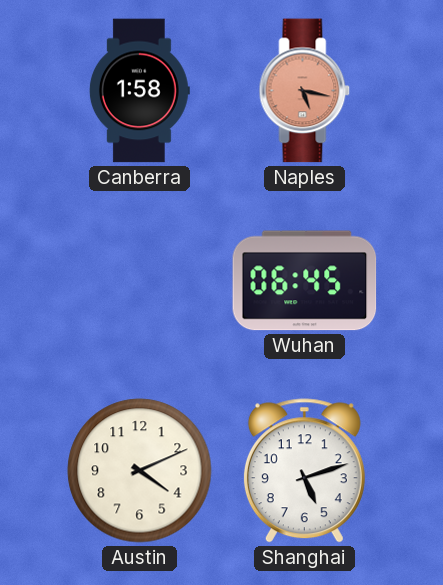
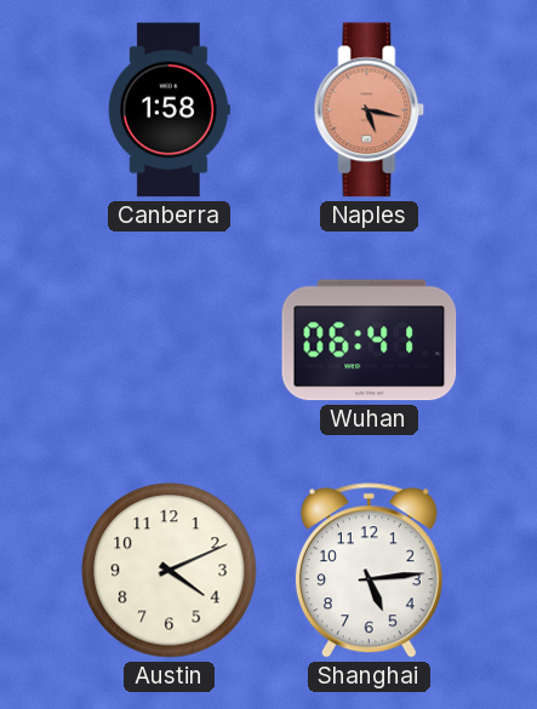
Wuhan: 06:45 -> 06:41
Shanghai: 5:12 -> 5:14
